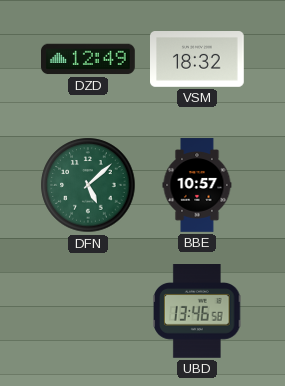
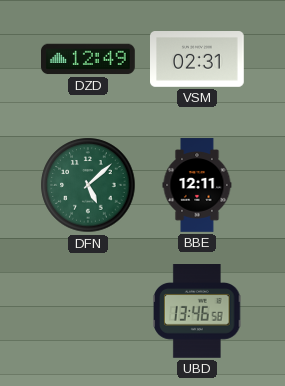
VSM: 18:32 -> 02:31
BBE: 10:57 -> 12:11
